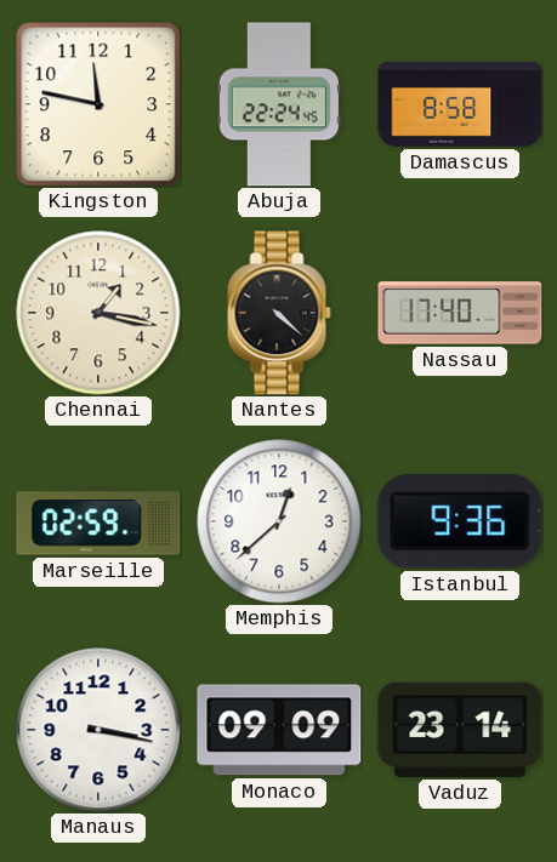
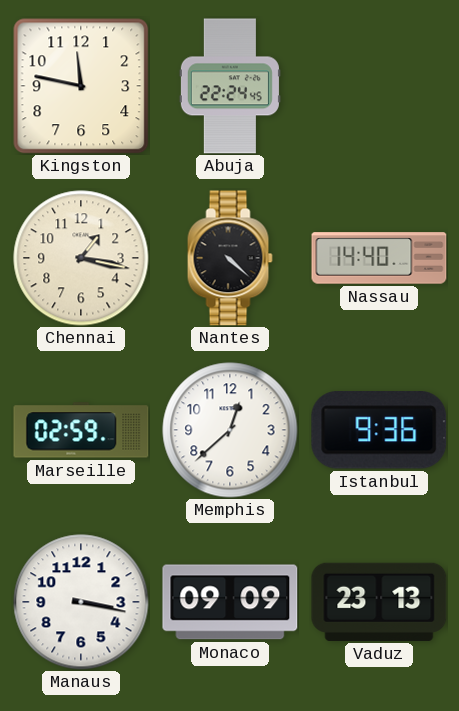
Damascus: 8:58 -> none
Nassau: 17:40 -> 14:40
Vaduz: 23:14 -> 23:13
